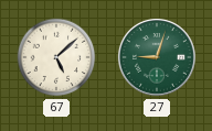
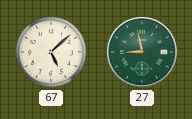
27: 9:03 -> 8:58
